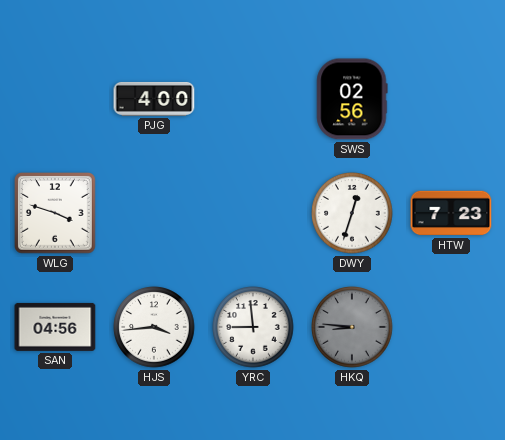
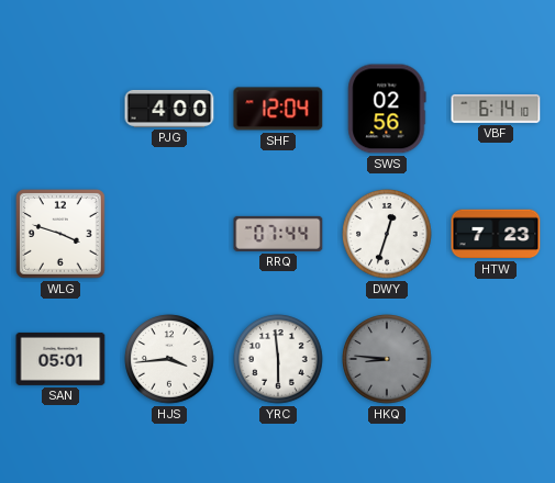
SHF: none -> 12:04
VBF: none -> 6:14
RRQ: none -> 07:44
SAN: 04:56 -> 05:01
YRC: 8:59 -> 5:59
